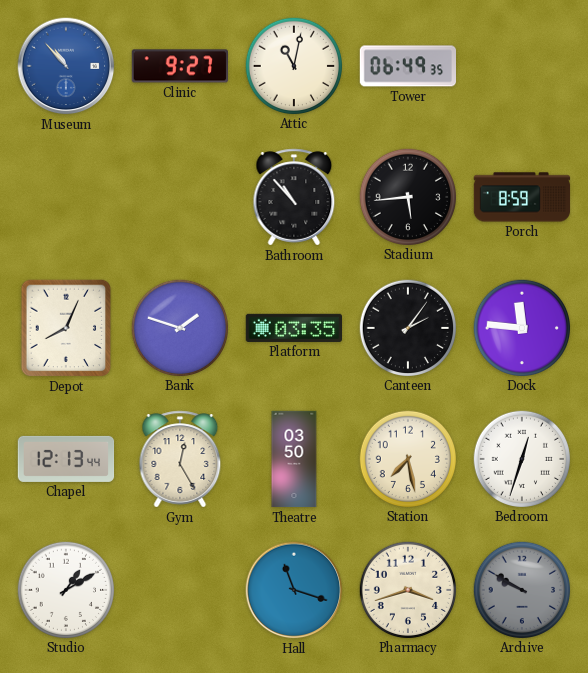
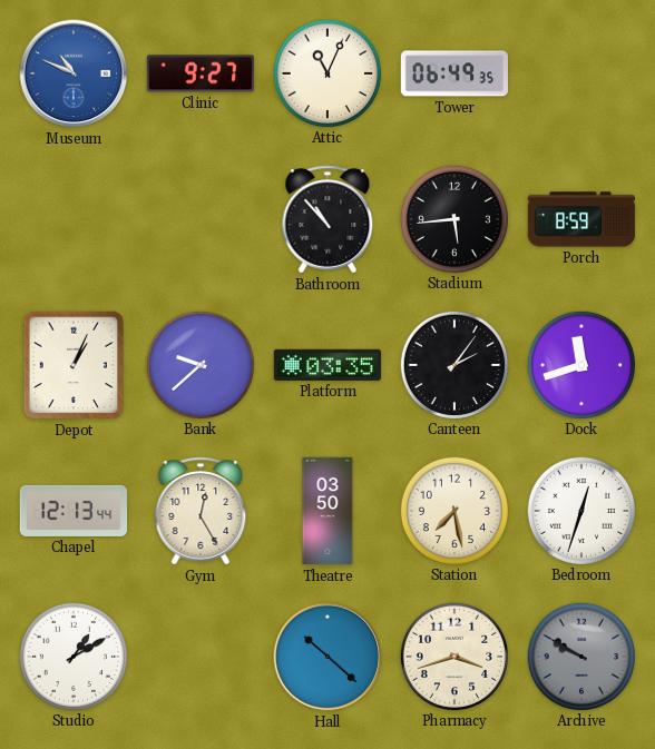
Museum: 10:53 -> 10:49
Attic: 11:02 -> 11:04
Depot: 8:04 -> 1:04
Bank: 1:48 -> 9:38
Dock: 11:46 -> 11:42
Hall: 11:18 -> 10:22
